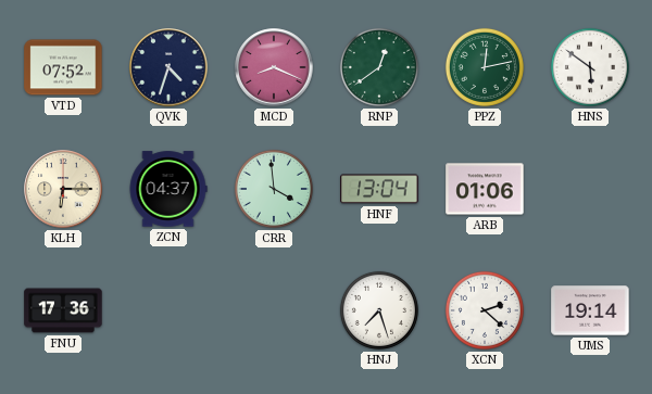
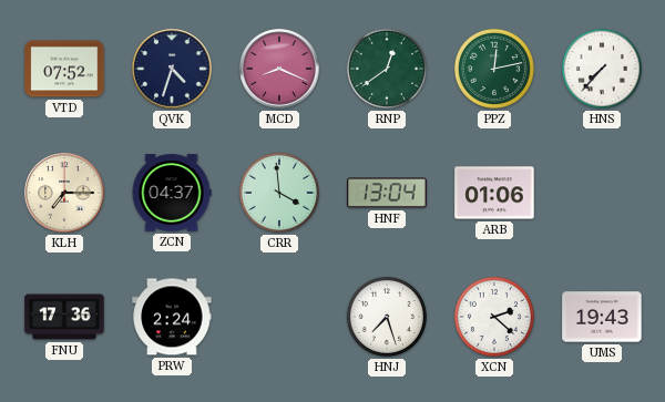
HNS: 5:51 -> 7:37
KLH: 6:15 -> 7:15
PRW: none -> 2:24
UMS: 19:14 -> 19:43
